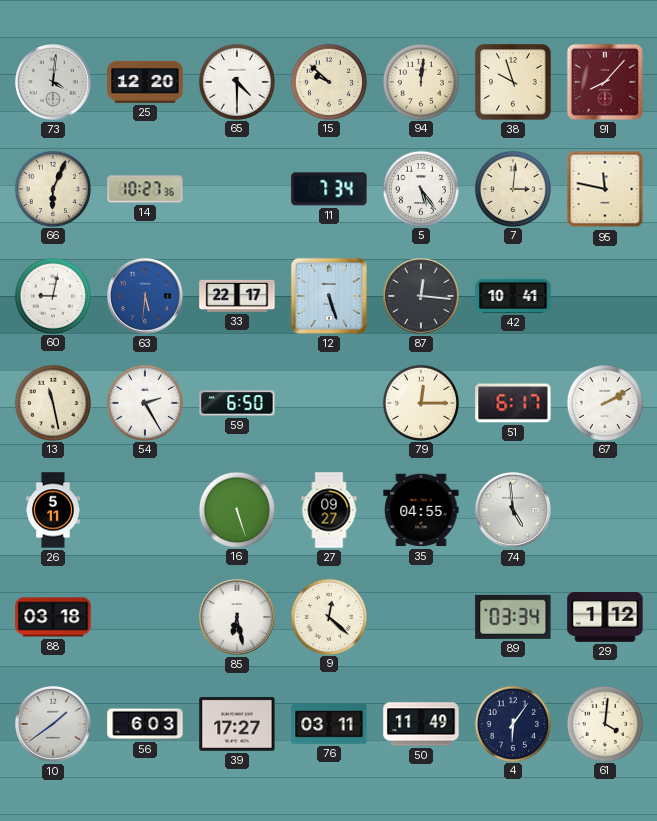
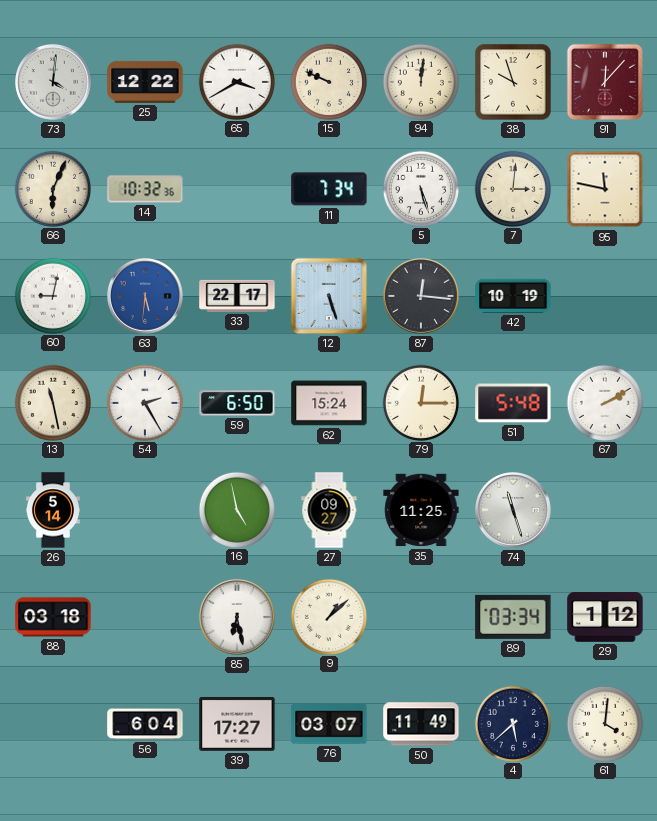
25: 12:20 -> 12:22
65: 4:30 -> 3:40
15: 9:52 -> 9:49
91: 8:07 -> 12:07
14: 10:27 -> 10:32
5: 5:24 -> 5:27
42: 10:41 -> 10:19
62: none -> 15:24
51: 6:17 -> 5:48
26: 5:11 -> 5:14
16: 5:27 -> 4:58
35: 04:55 -> 11:25
74: 4:59 -> 11:27
9: 12:22 -> 1:08
10: 1:39 -> none
56: 6:03 -> 6:04
76: 03:11 -> 03:07
4: 6:06 -> 5:38
